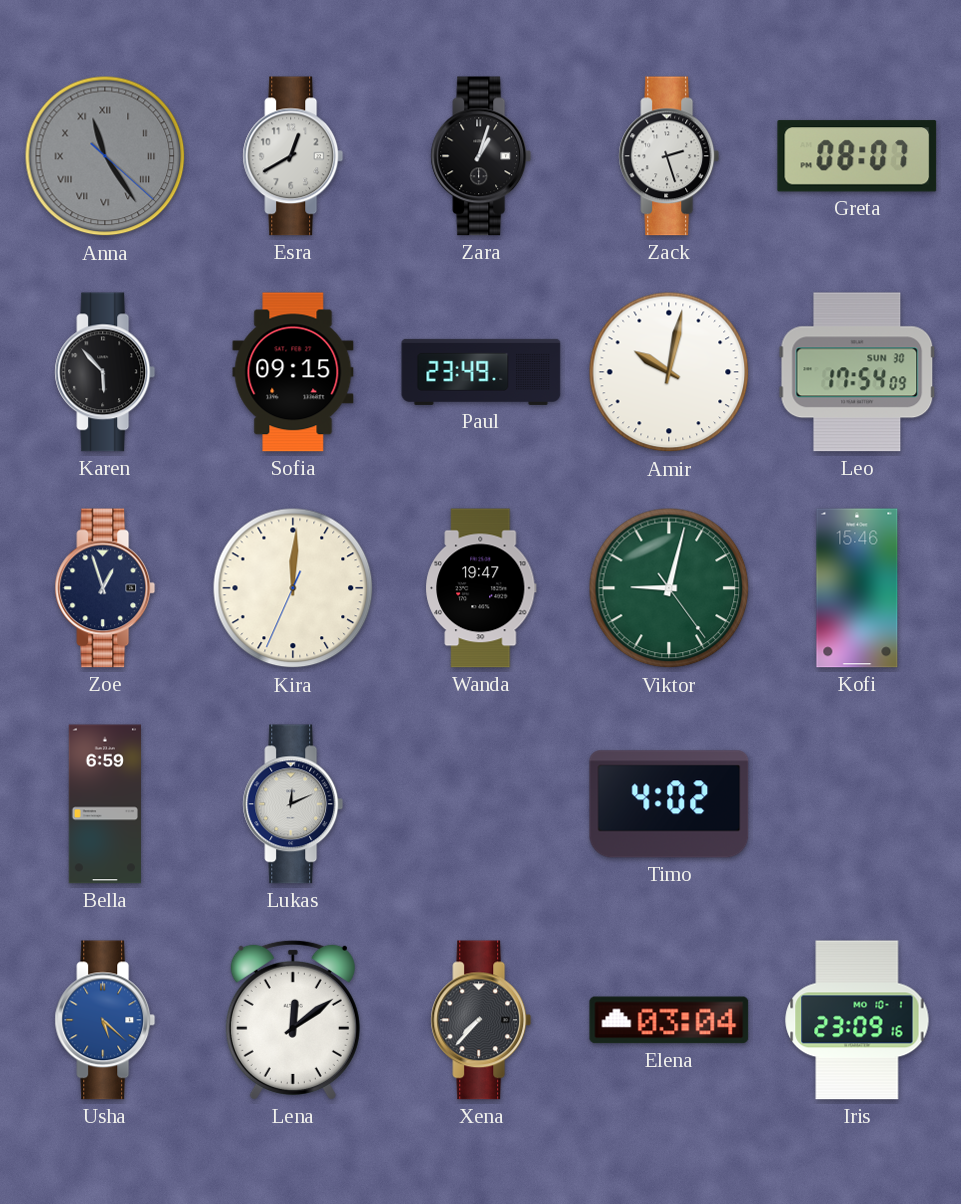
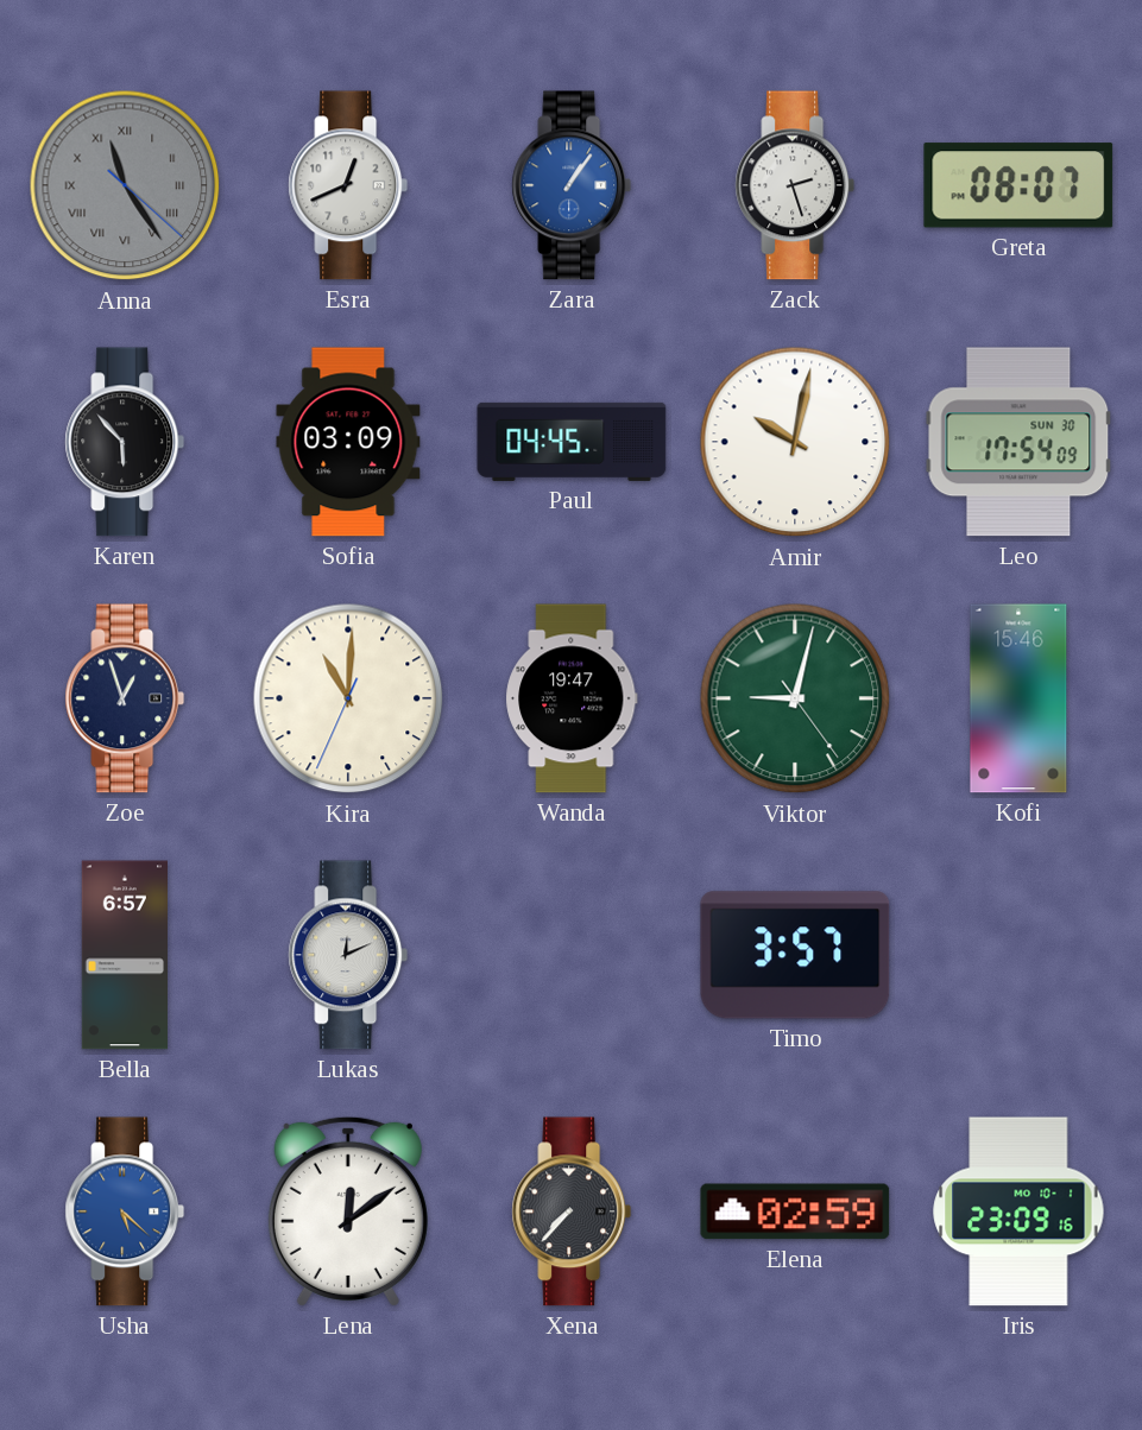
Esra: 12:40 -> 12:41
Zara: 1:03 -> 1:06
Zara dial: black -> blue
Sofia: 09:15 -> 03:09
Paul: 23:49 -> 04:45
Kira: 12:00 -> 11:00
Bella: 6:59 -> 6:57
Timo: 4:02 -> 3:57
Elena: 03:04 -> 02:59
